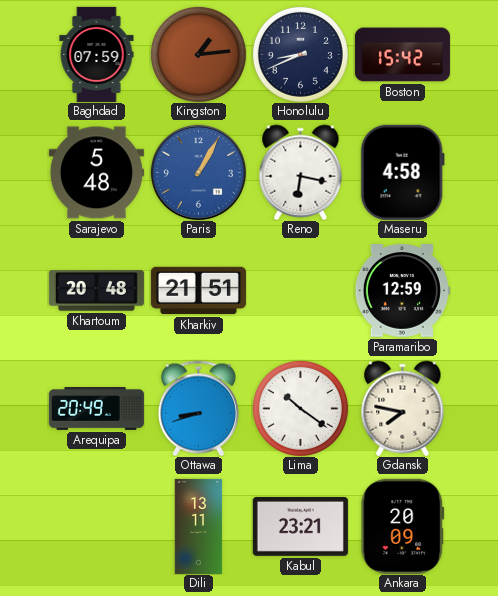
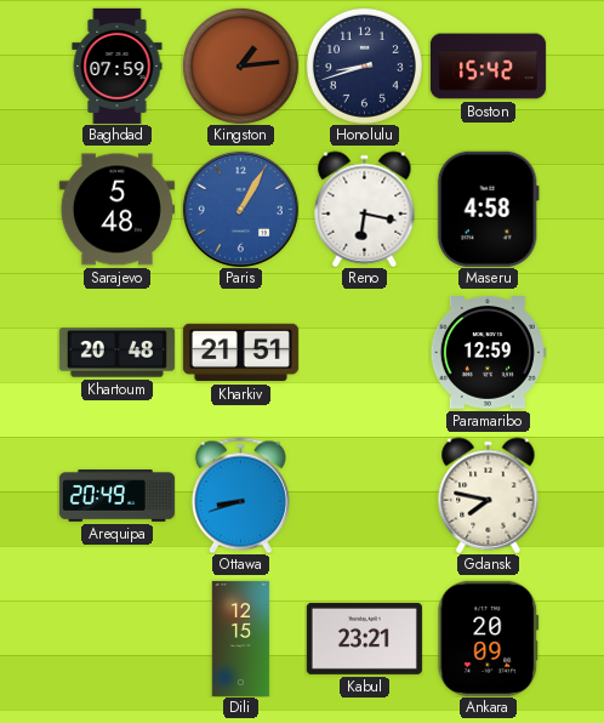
Honolulu: 8:41 -> 8:42
Lima: 10:21 -> none
Dili: 13:11 -> 12:15
